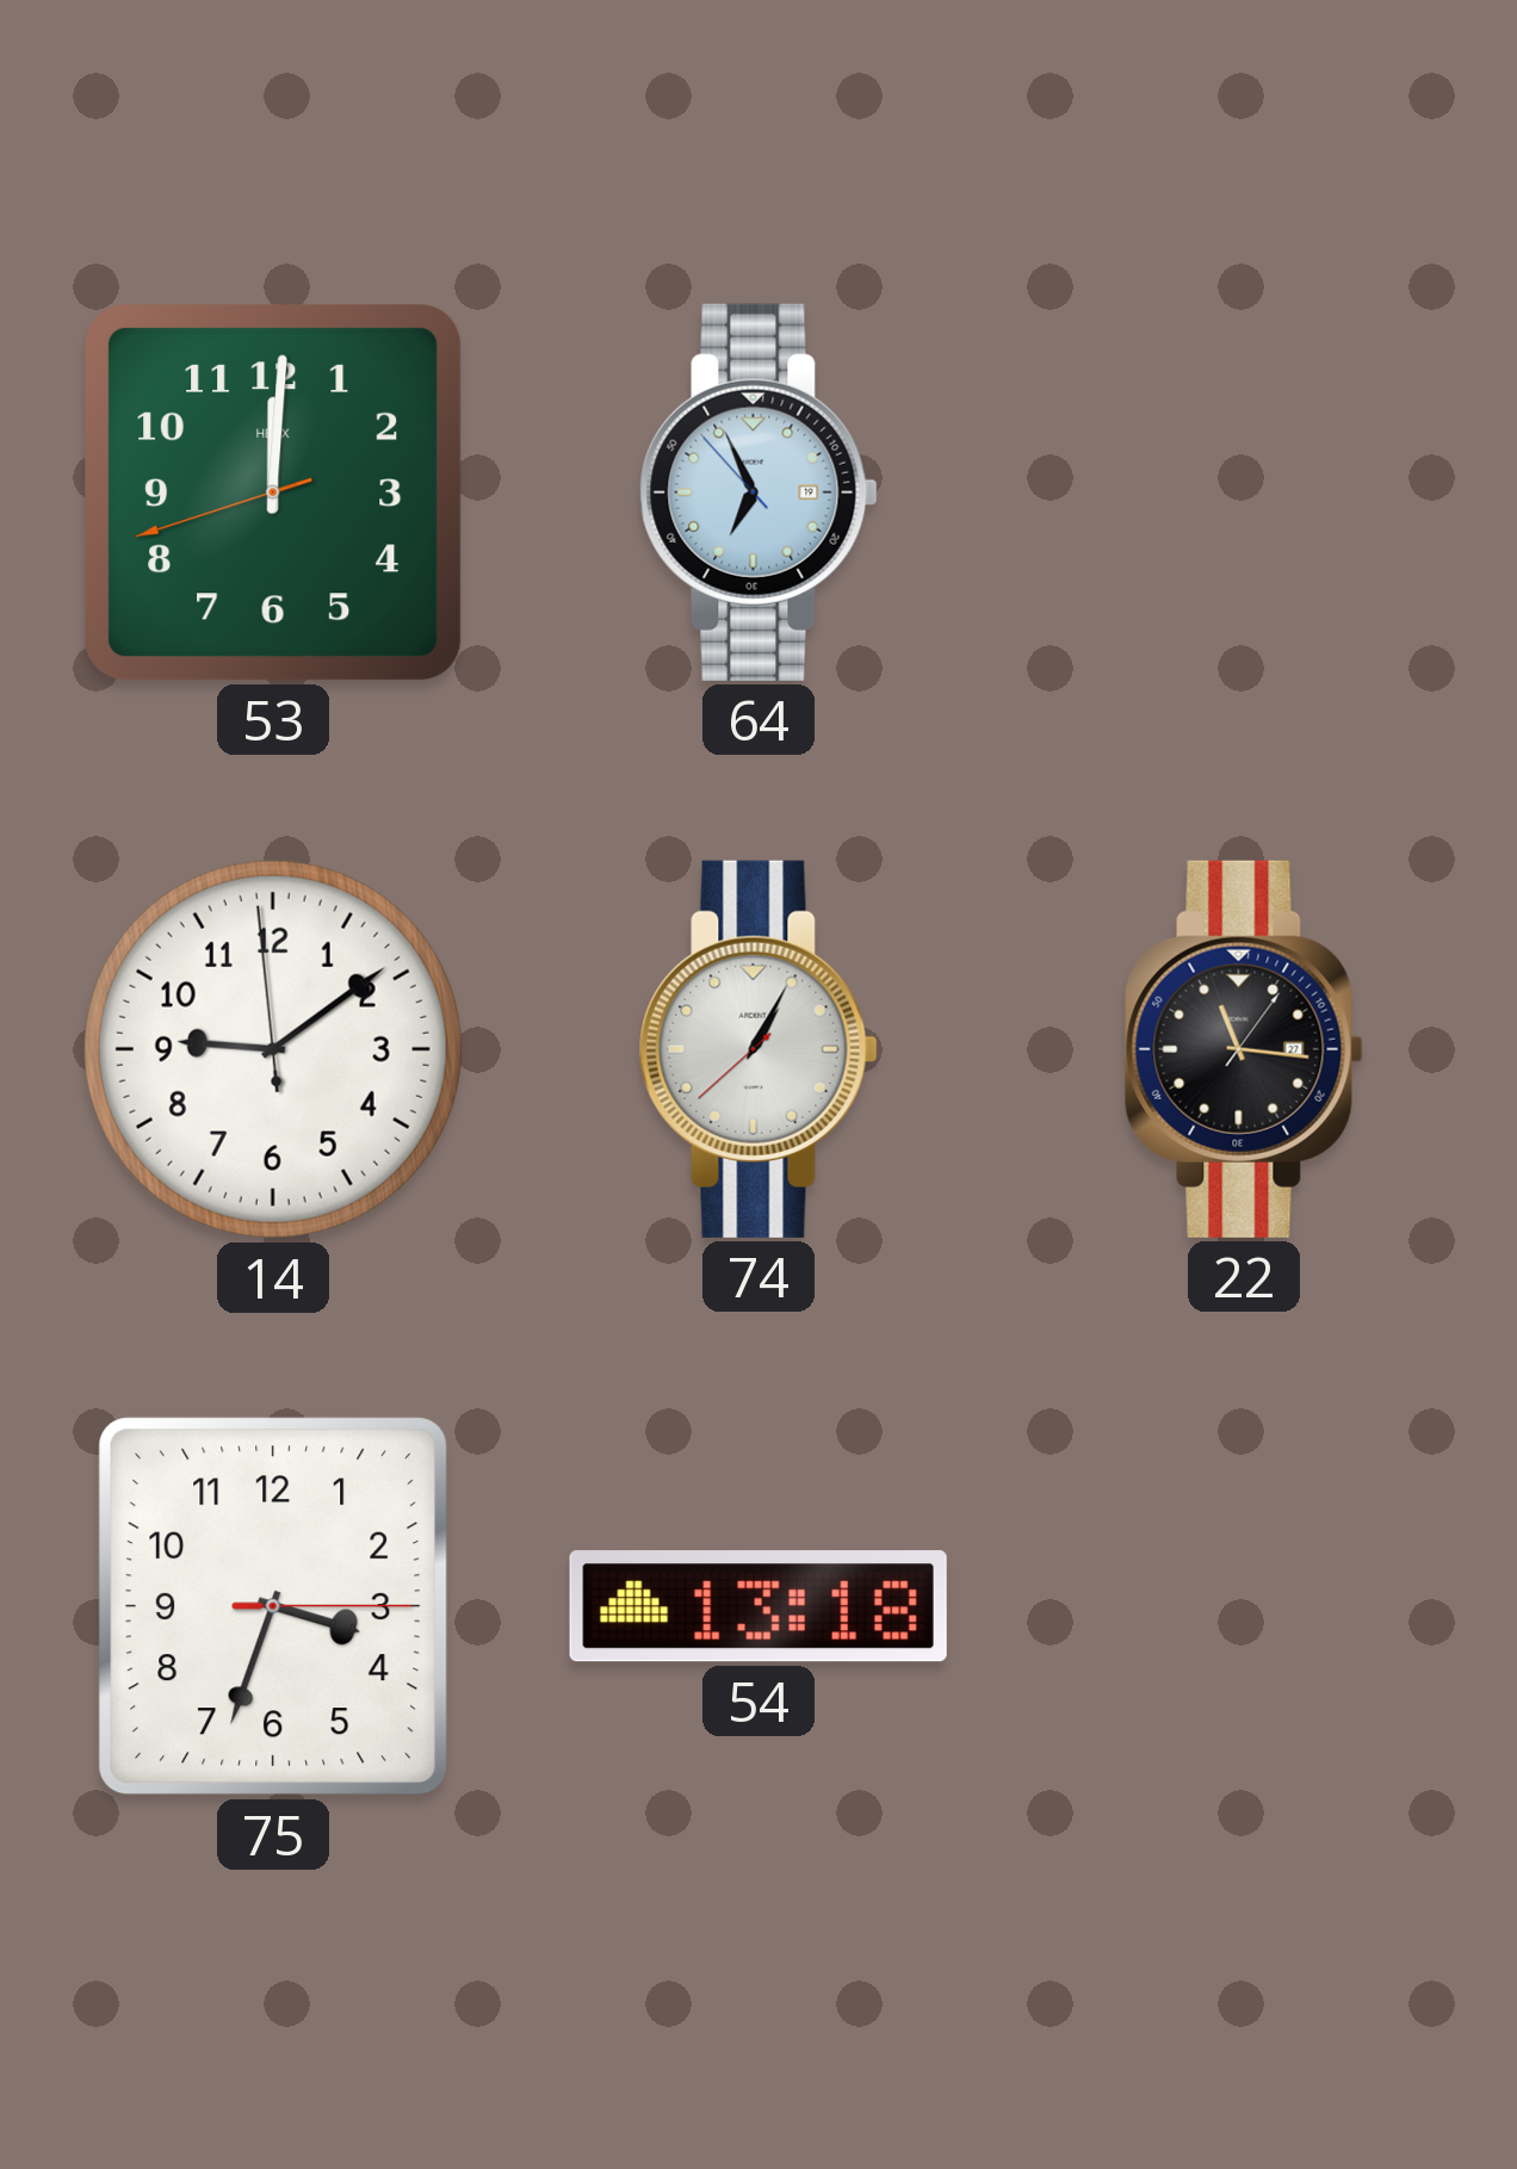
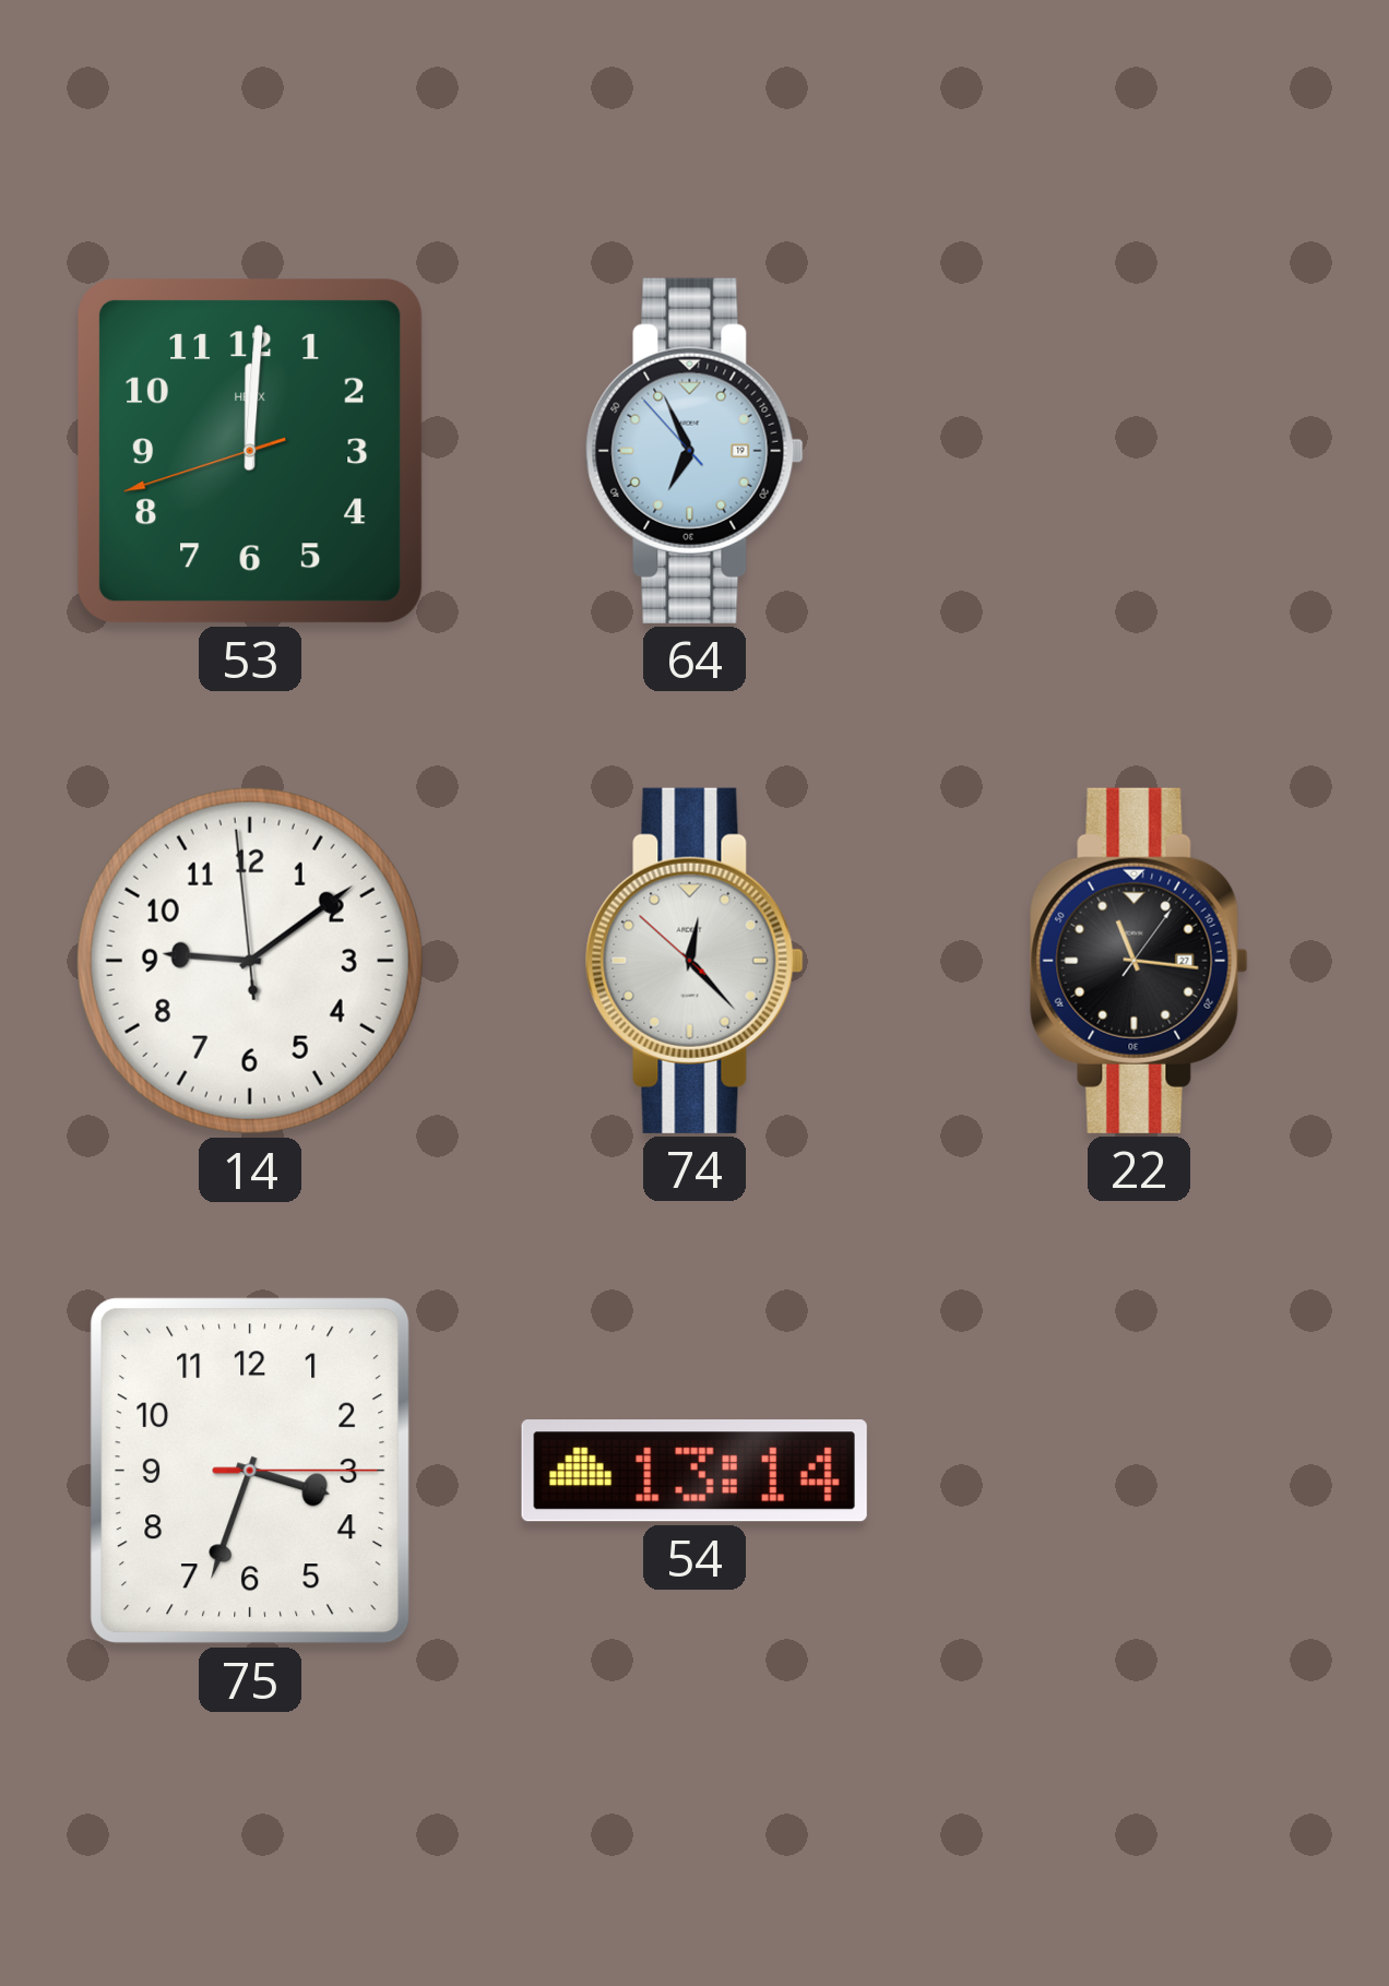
74: 1:04 -> 12:22
54: 13:18 -> 13:14
